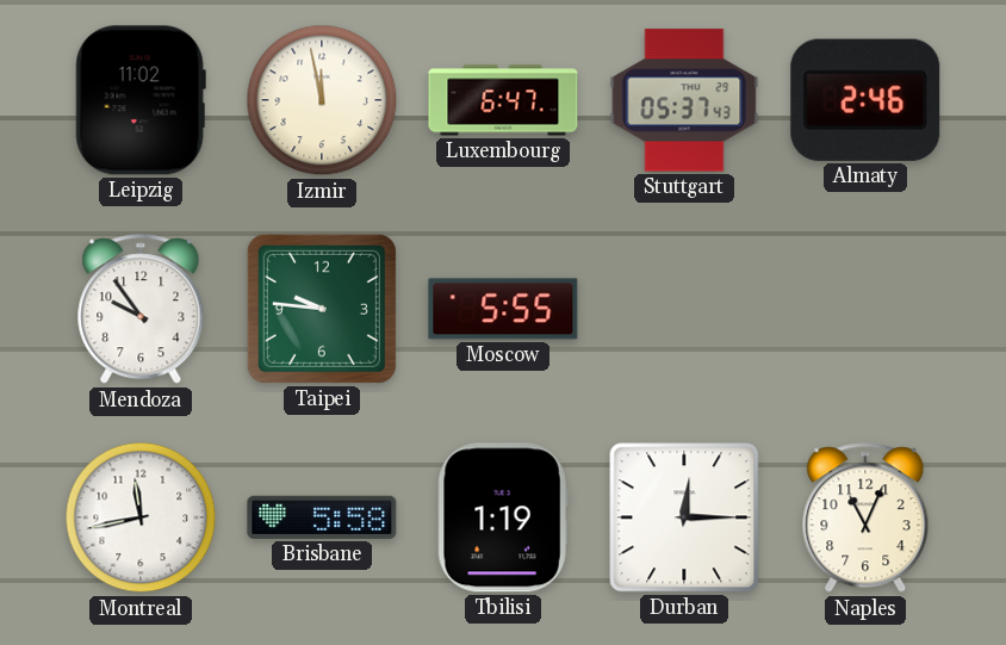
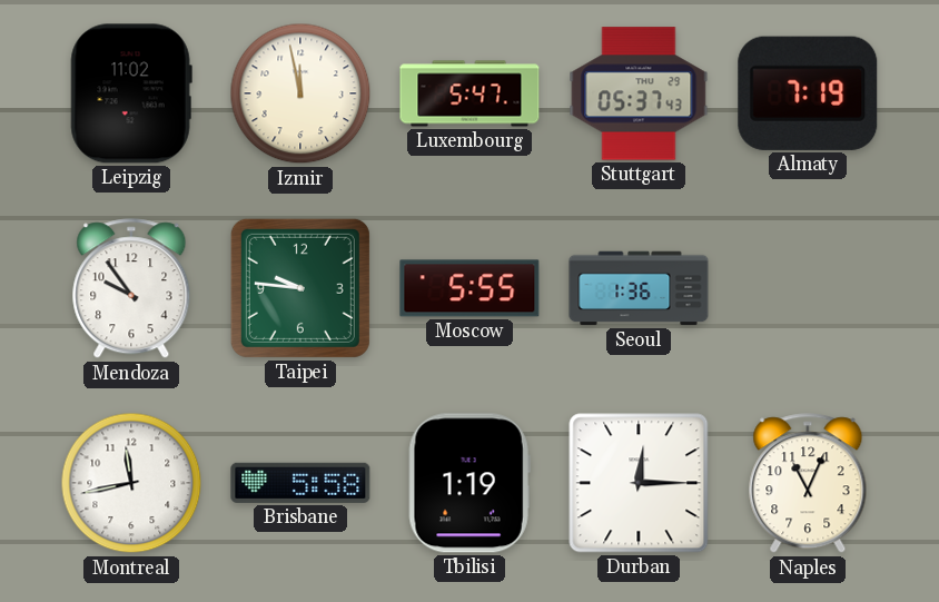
Luxembourg: 6:47 -> 5:47
Almaty: 2:46 -> 7:19
Seoul: none -> 1:36
